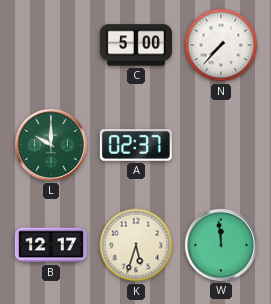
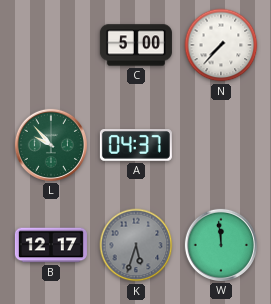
L: 10:00 -> 9:53
A: 02:37 -> 04:37
K dial: cream -> grey
